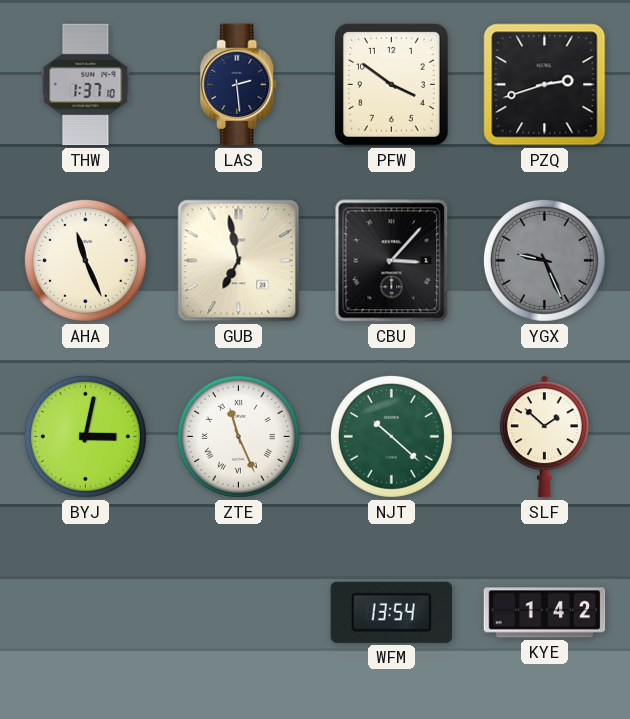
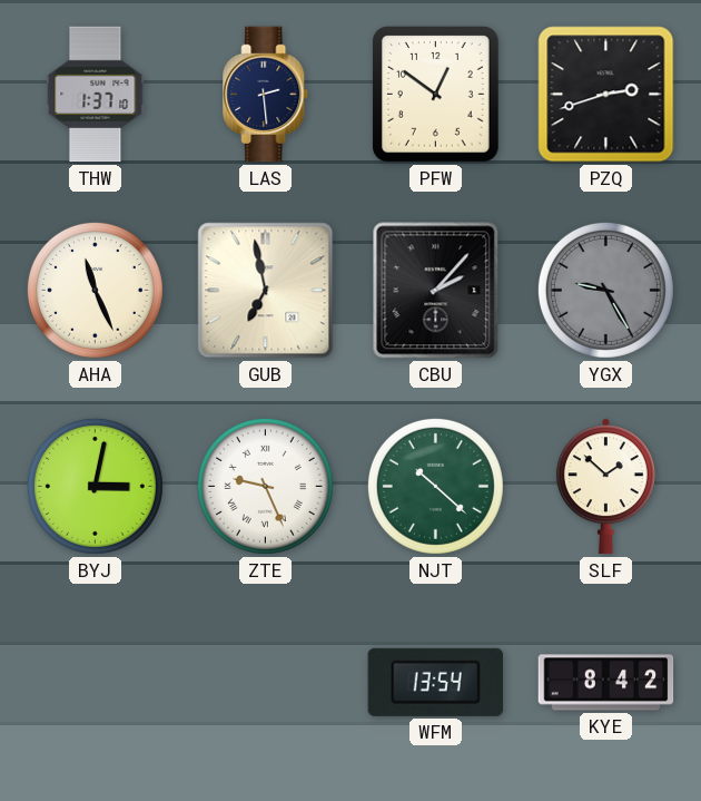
PFW: 3:51 -> 12:51
CBU: 3:07 -> 2:07
YGX: 9:26 -> 9:25
ZTE: 11:26 -> 9:26
KYE: 1:42 -> 8:42
